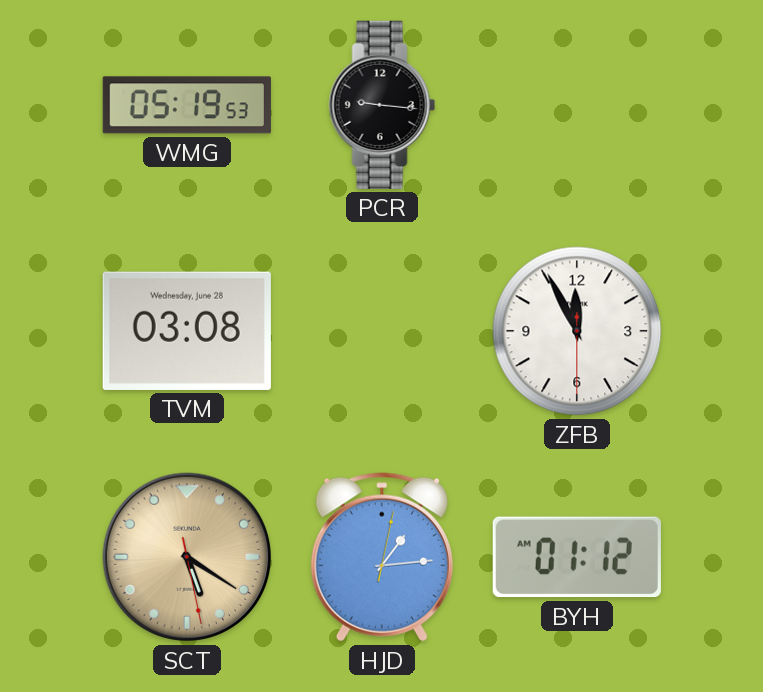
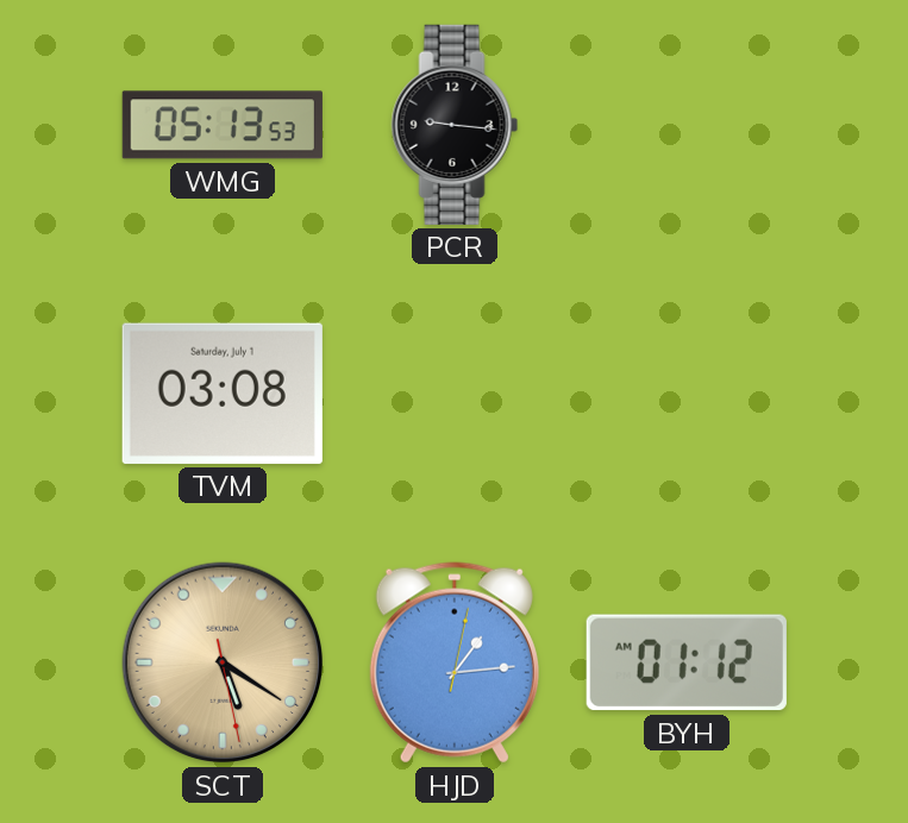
WMG: 05:19 -> 05:13
TVM date: Wednesday, June 28 -> Saturday, July 1
ZFB: 11:55 -> none
